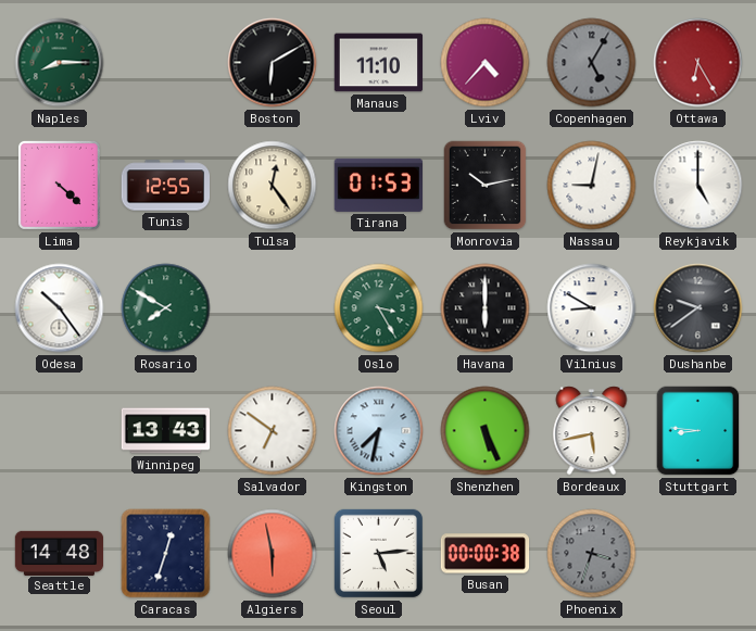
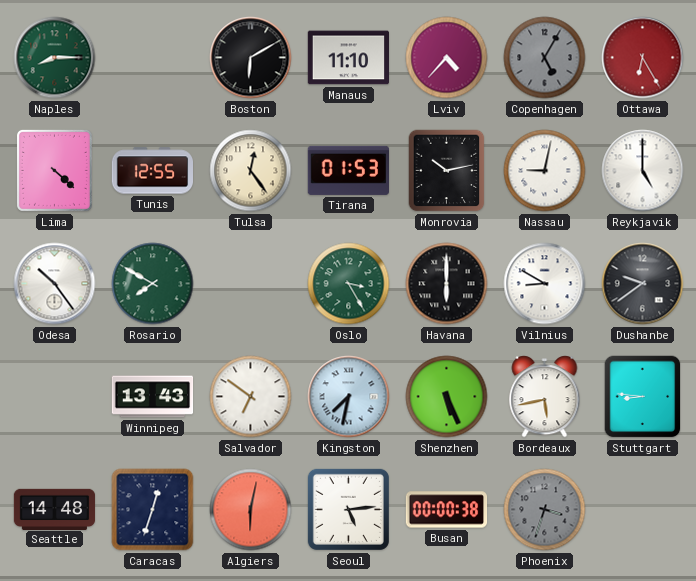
Algiers: 5:58 -> 6:02
